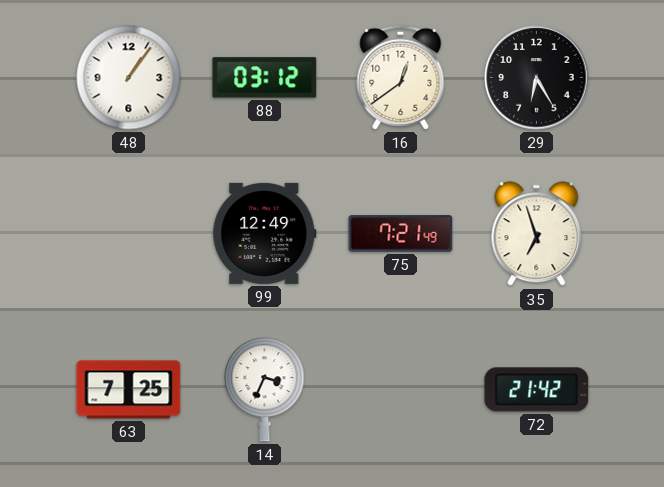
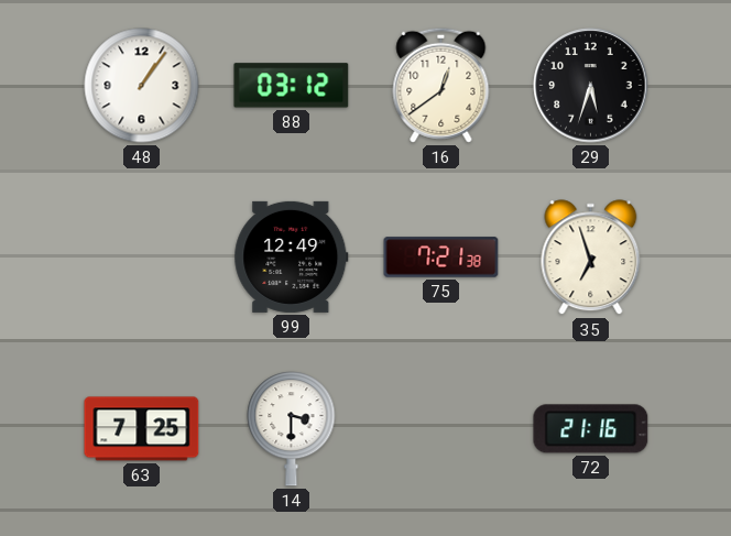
29: 6:25 -> 5:33
75: 7:21:49 -> 7:21:38
14: 3:34 -> 3:30
72: 21:42 -> 21:16
